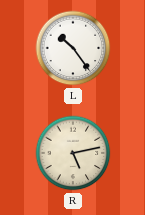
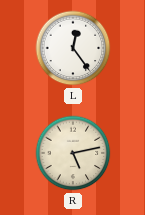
L: 10:24 -> 12:24
